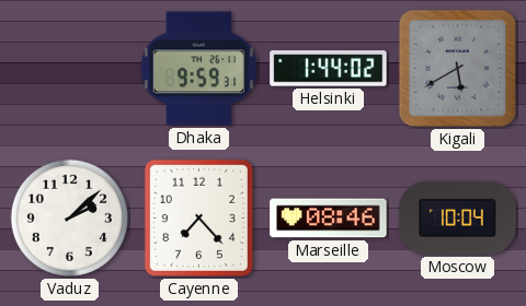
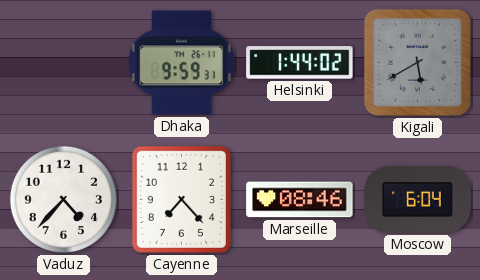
Vaduz: 2:08 -> 4:37
Moscow: 10:04 -> 6:04
